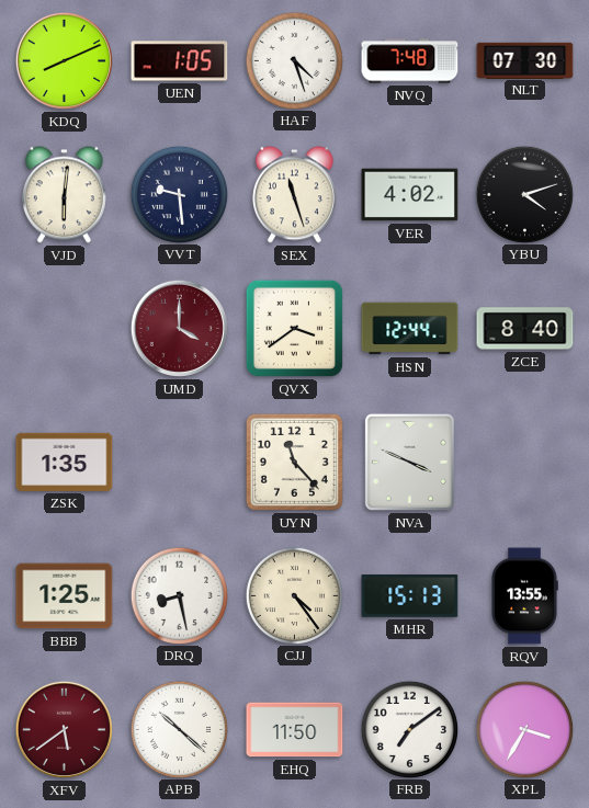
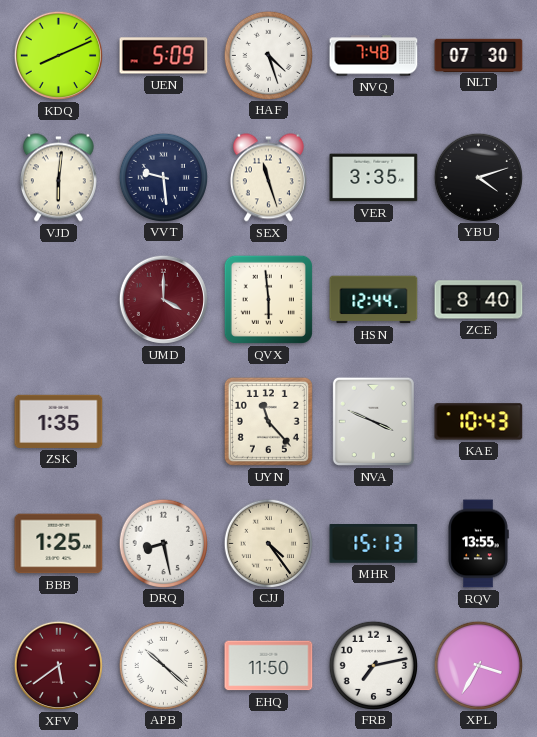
UEN: 1:05 -> 5:09
VER: 4:02 -> 3:35
QVX: 3:39 -> 5:59
KAE: none -> 10:43
FRB: 7:09 -> 7:13
